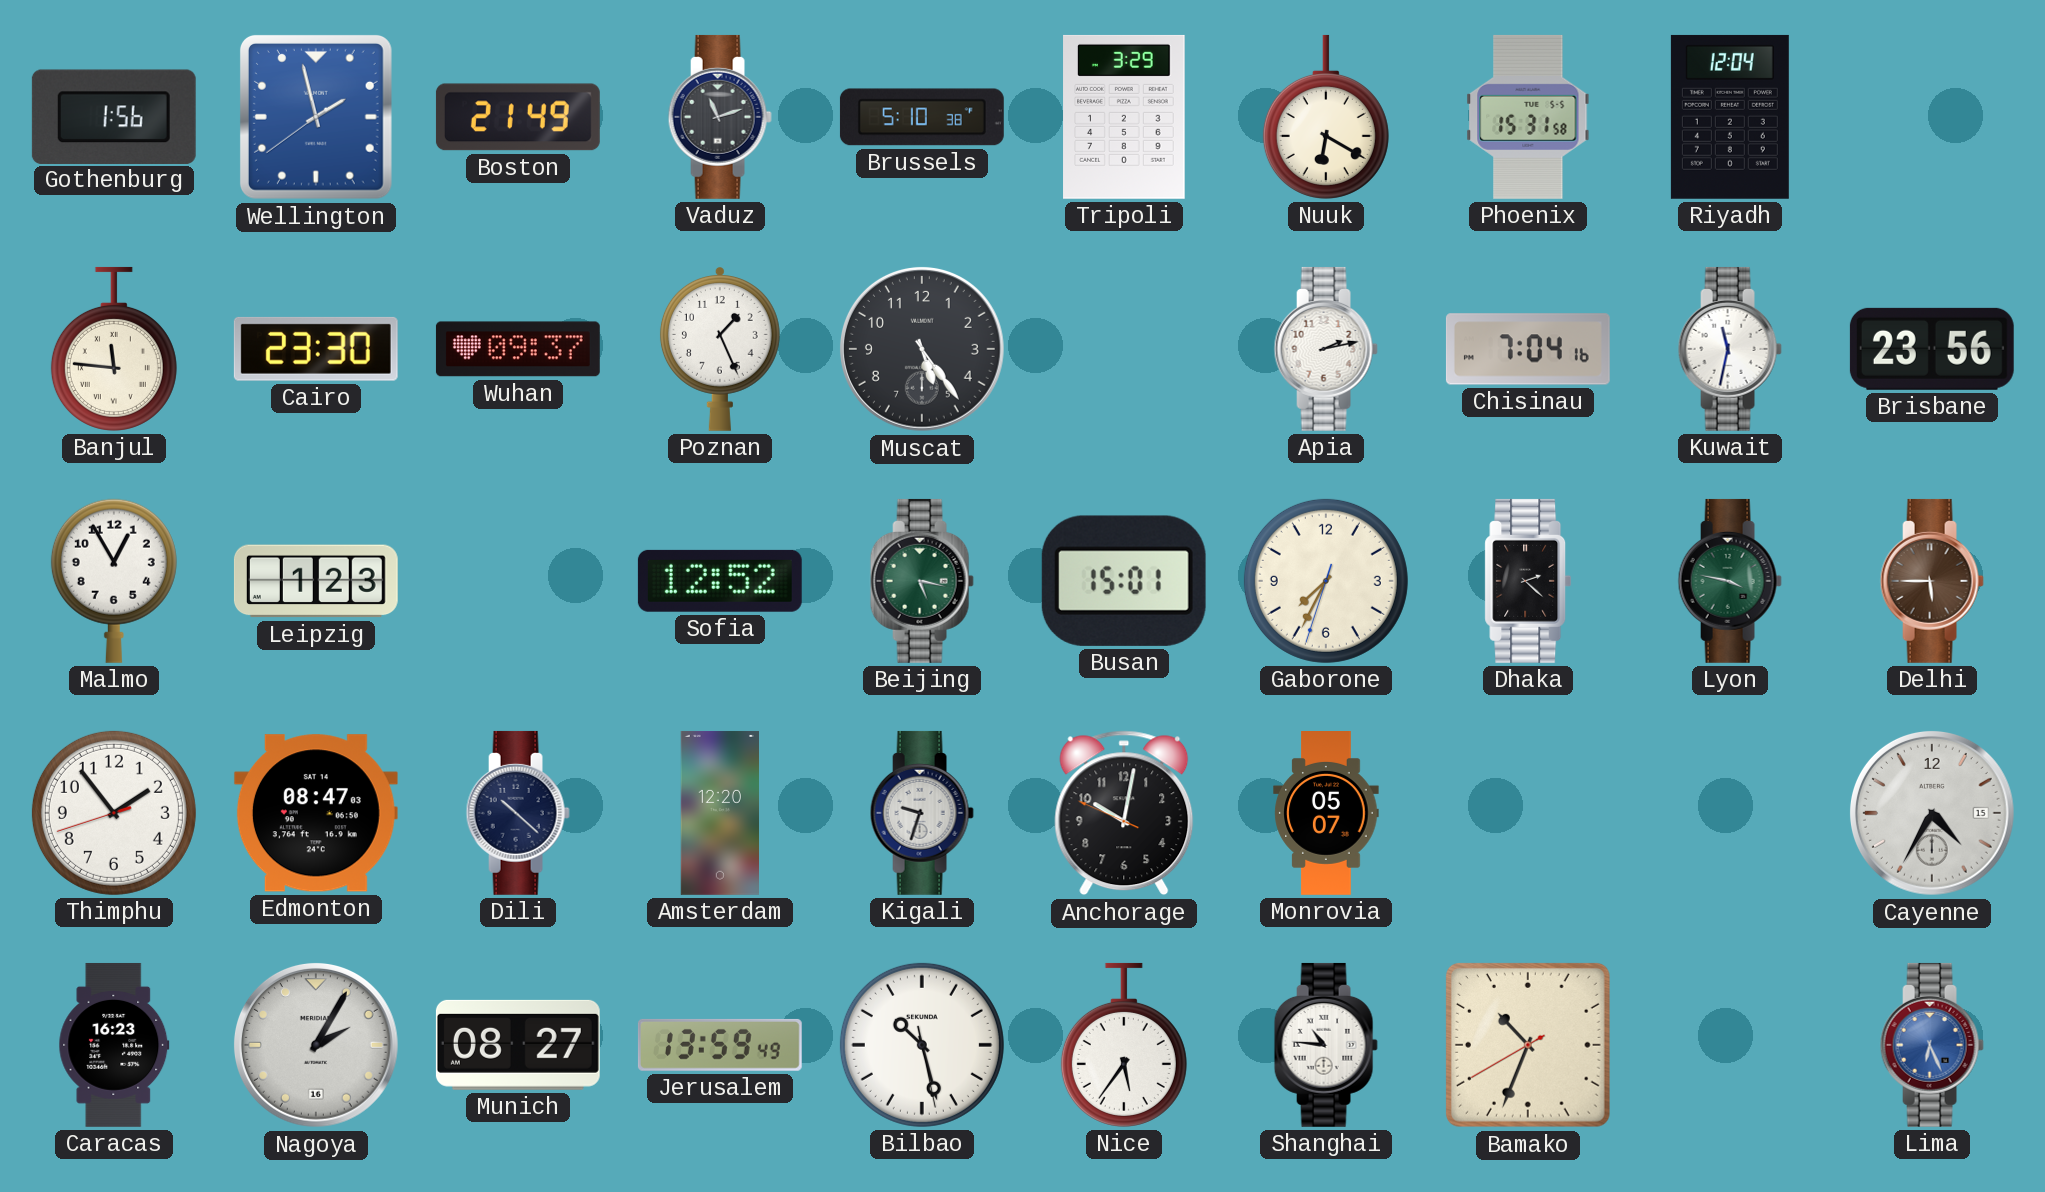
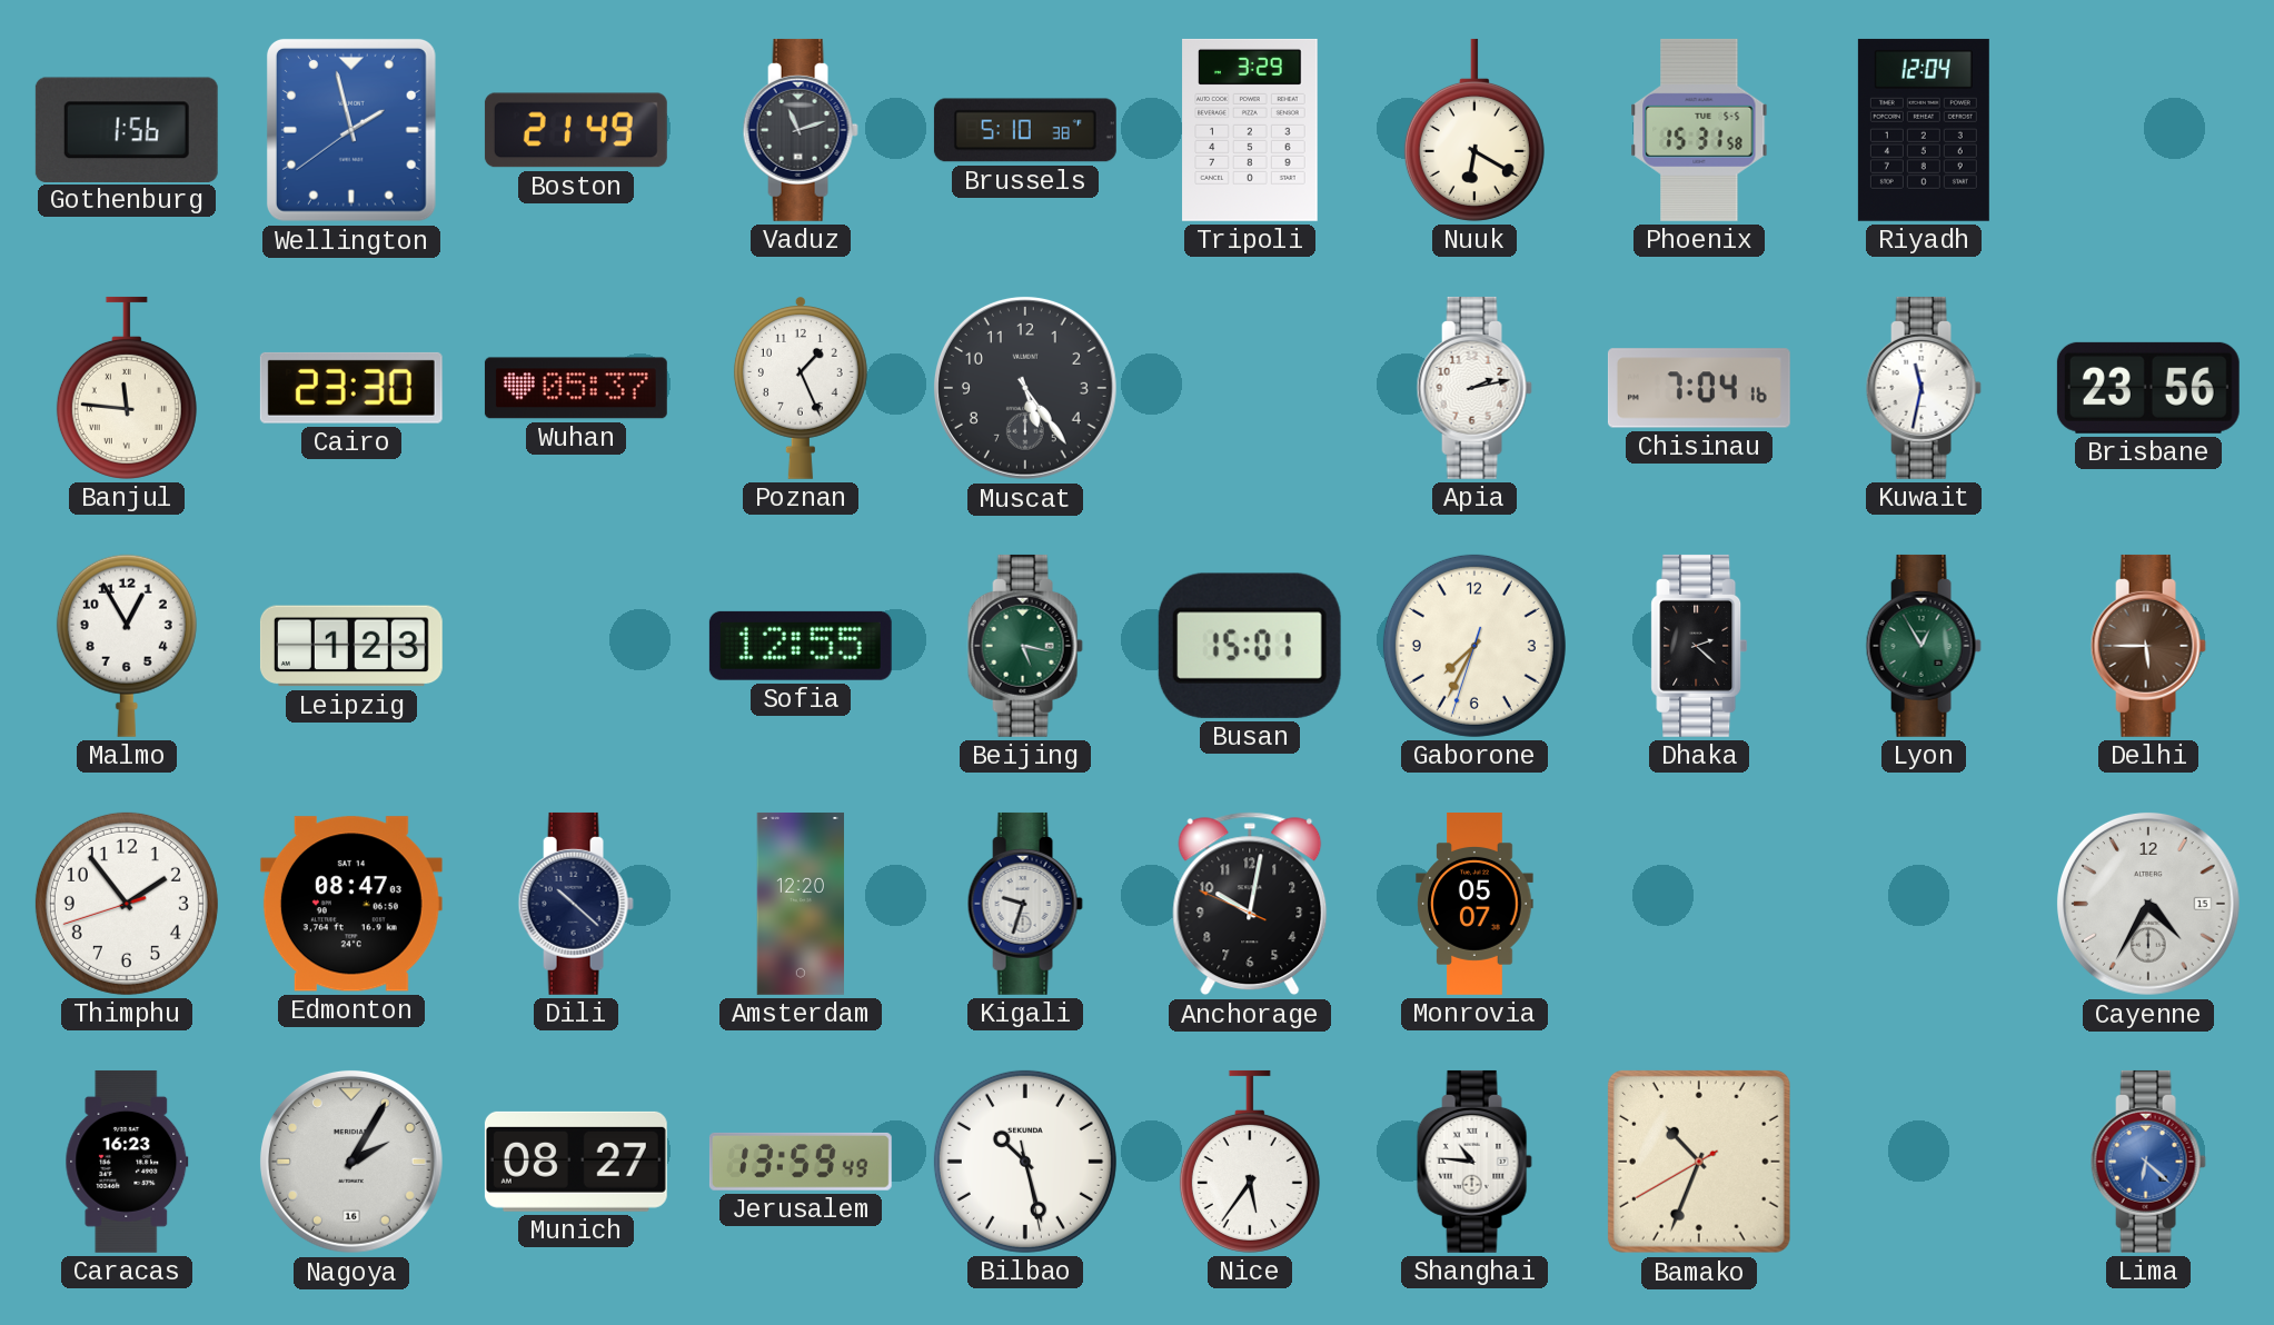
Wuhan: 09:37 -> 05:37
Sofia: 12:52 -> 12:55
Lyon: 3:47 -> 12:55
Lima: 6:26 -> 6:22
